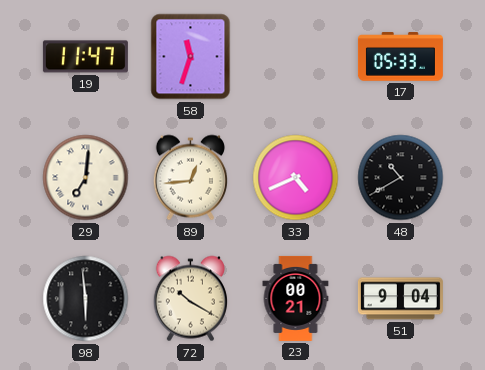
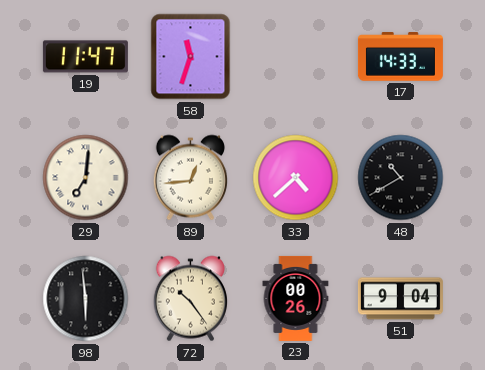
17: 05:33 -> 14:33
33: 4:41 -> 4:38
72: 10:20 -> 10:24
23: 00:21 -> 00:26
